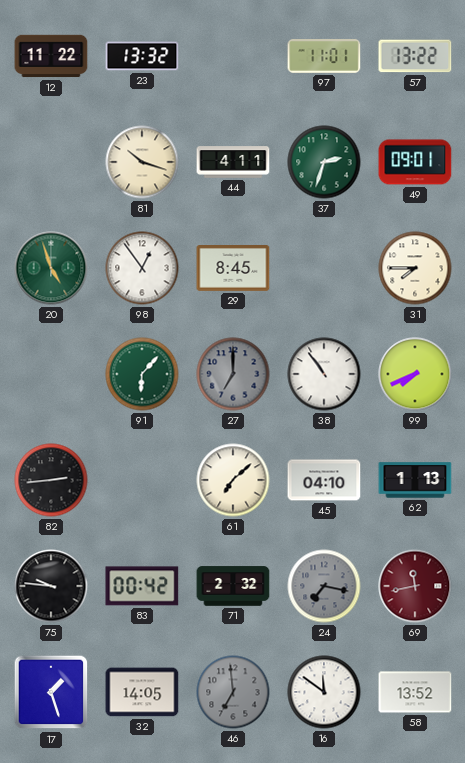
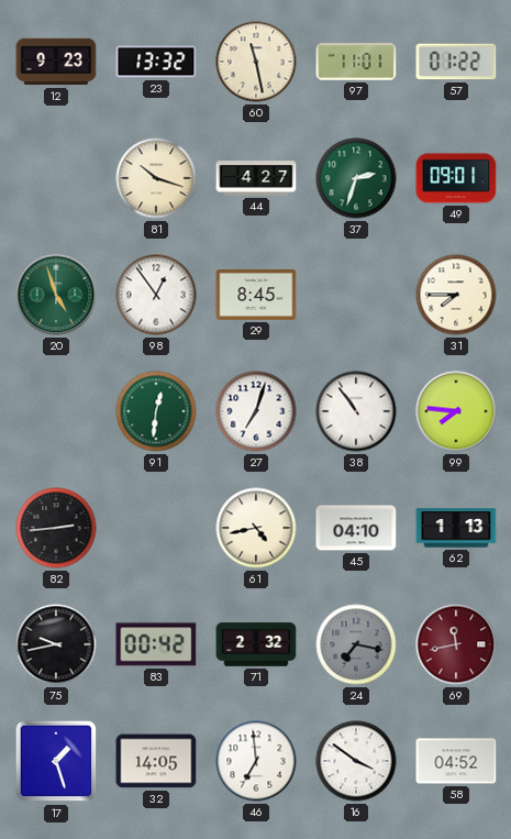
12: 11:22 -> 9:23
60: none -> 11:28
57: 13:22 -> 01:22
44: 4:11 -> 4:27
91: 6:07 -> 12:31
27: 7:00 -> 7:03
27 dial: grey -> white
99: 7:41 -> 7:46
61: 7:08 -> 4:43
75: 9:46 -> 9:43
46 dial: grey -> white
16: 11:51 -> 3:51
58: 13:52 -> 04:52
